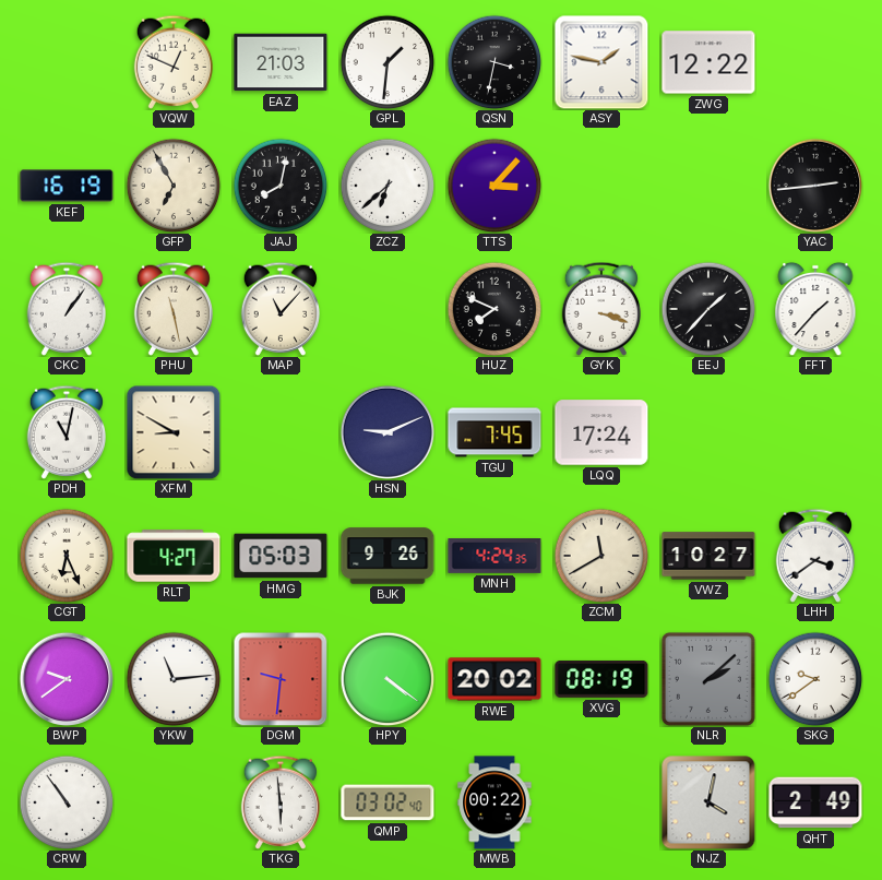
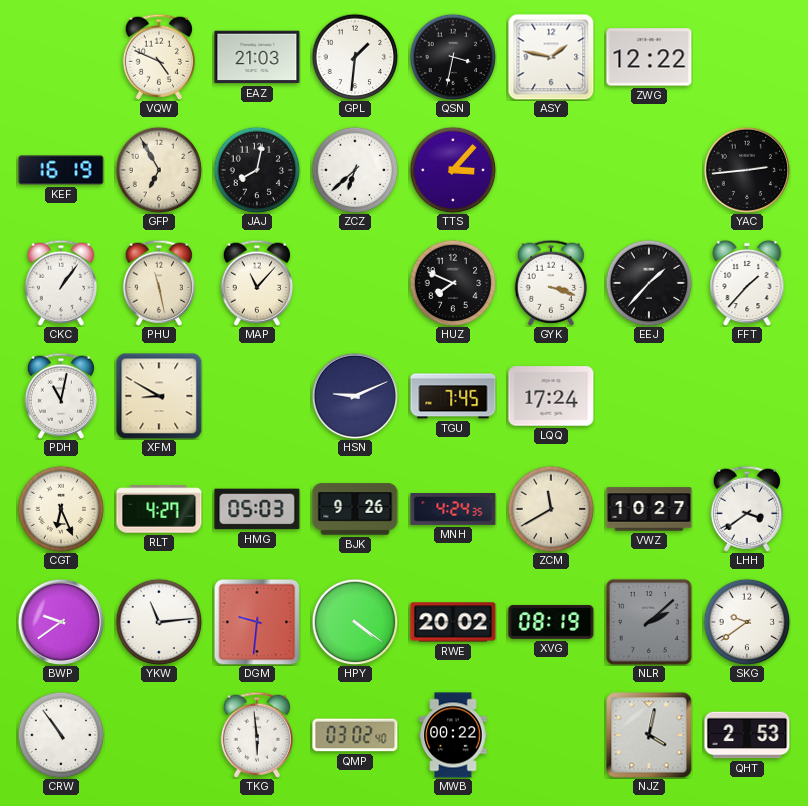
VQW: 12:49 -> 4:49
QHT: 2:49 -> 2:53
